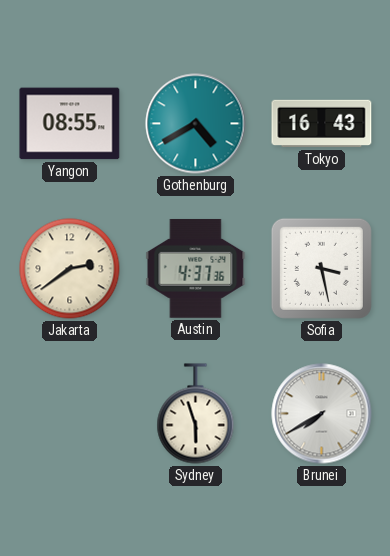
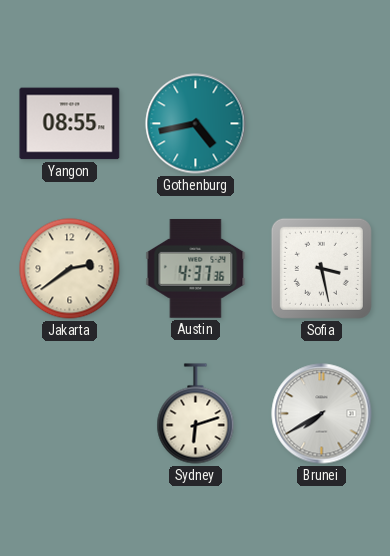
Gothenburg: 4:40 -> 4:43
Tokyo: 16:43 -> none
Sydney: 5:57 -> 6:12
